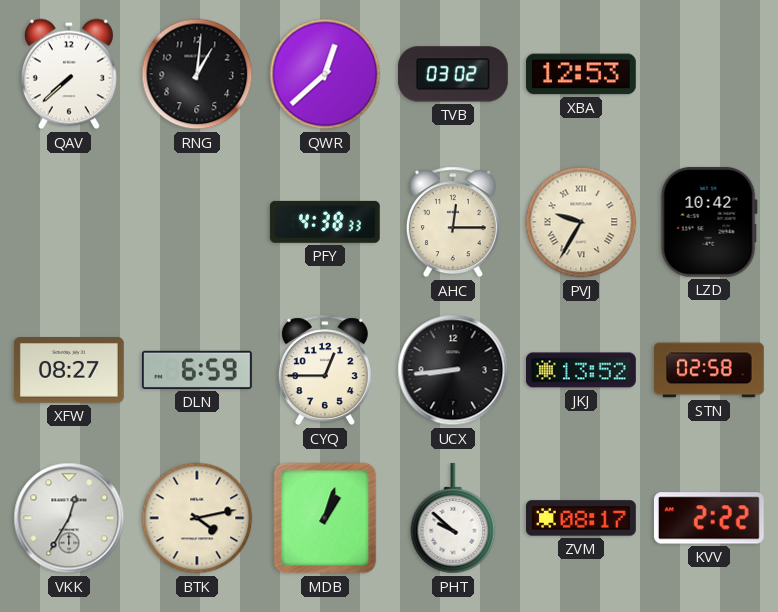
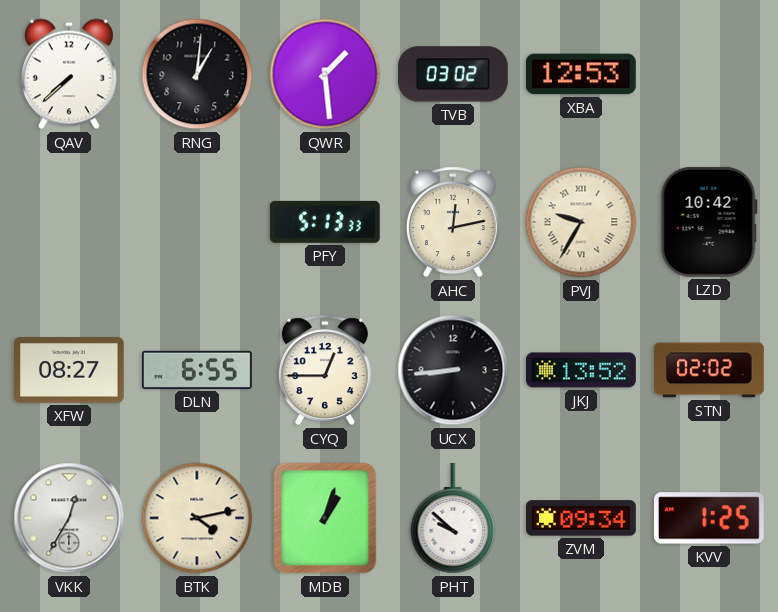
QWR: 12:38 -> 1:29
PFY: 4:38 -> 5:13
AHC: 12:15 -> 12:13
DLN: 6:59 -> 6:55
STN: 02:58 -> 02:02
ZVM: 08:17 -> 09:34
KVV: 2:22 -> 1:25
